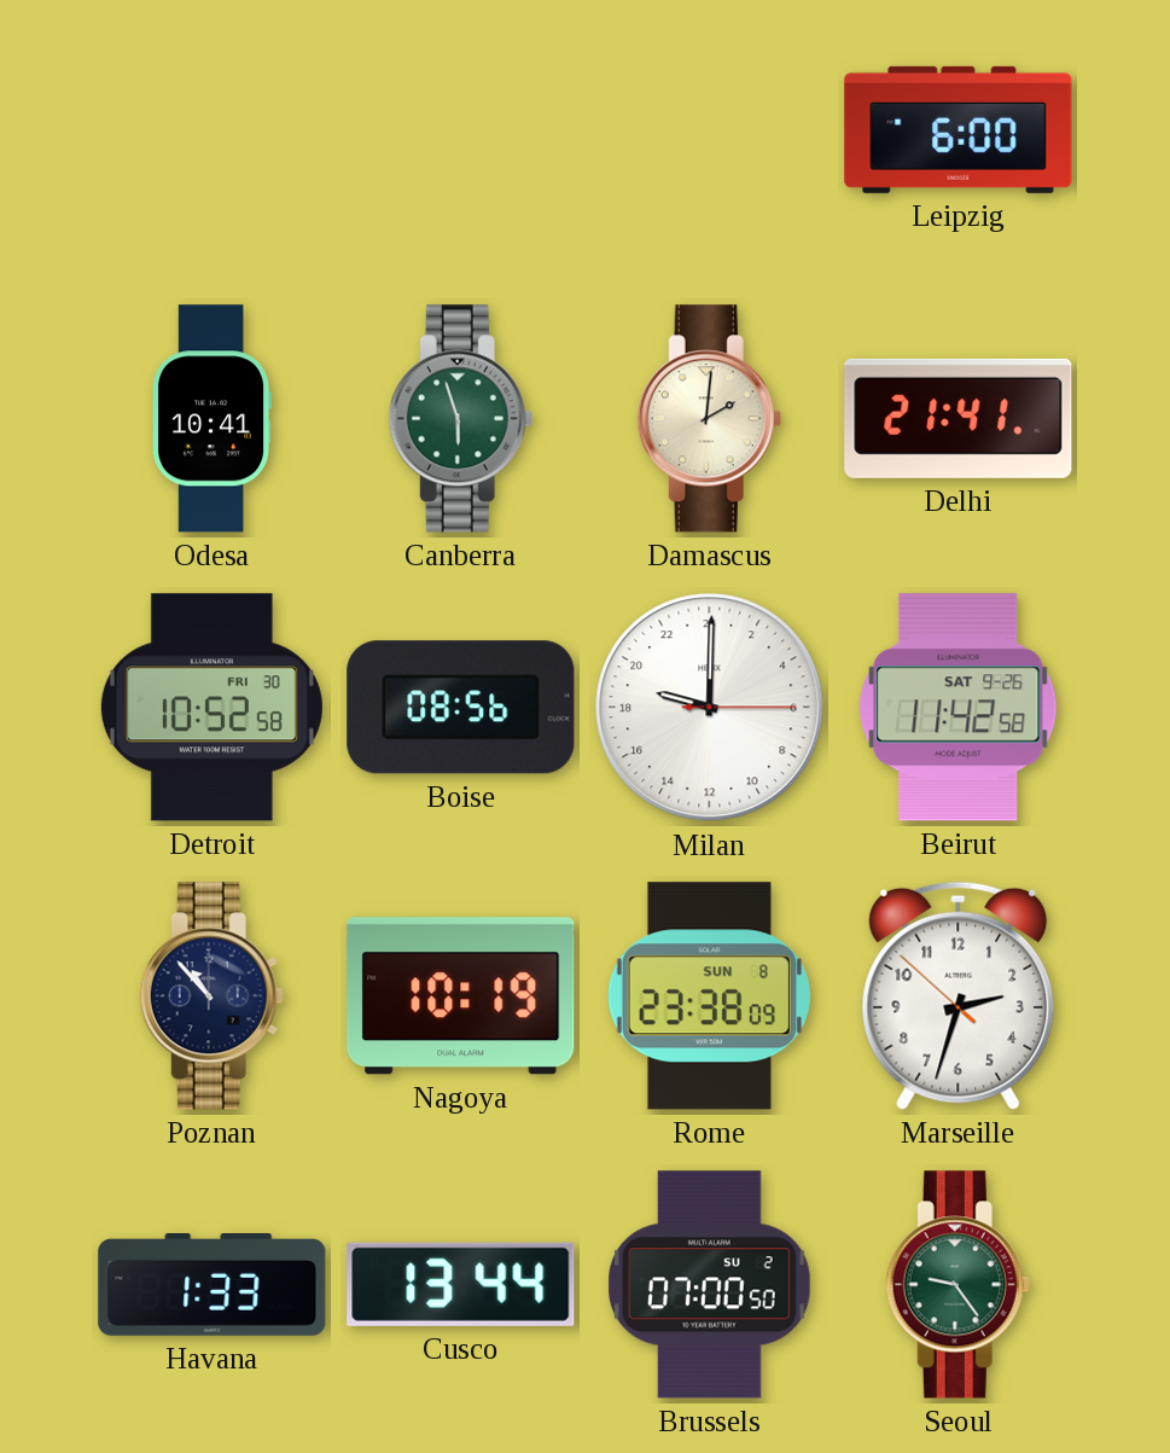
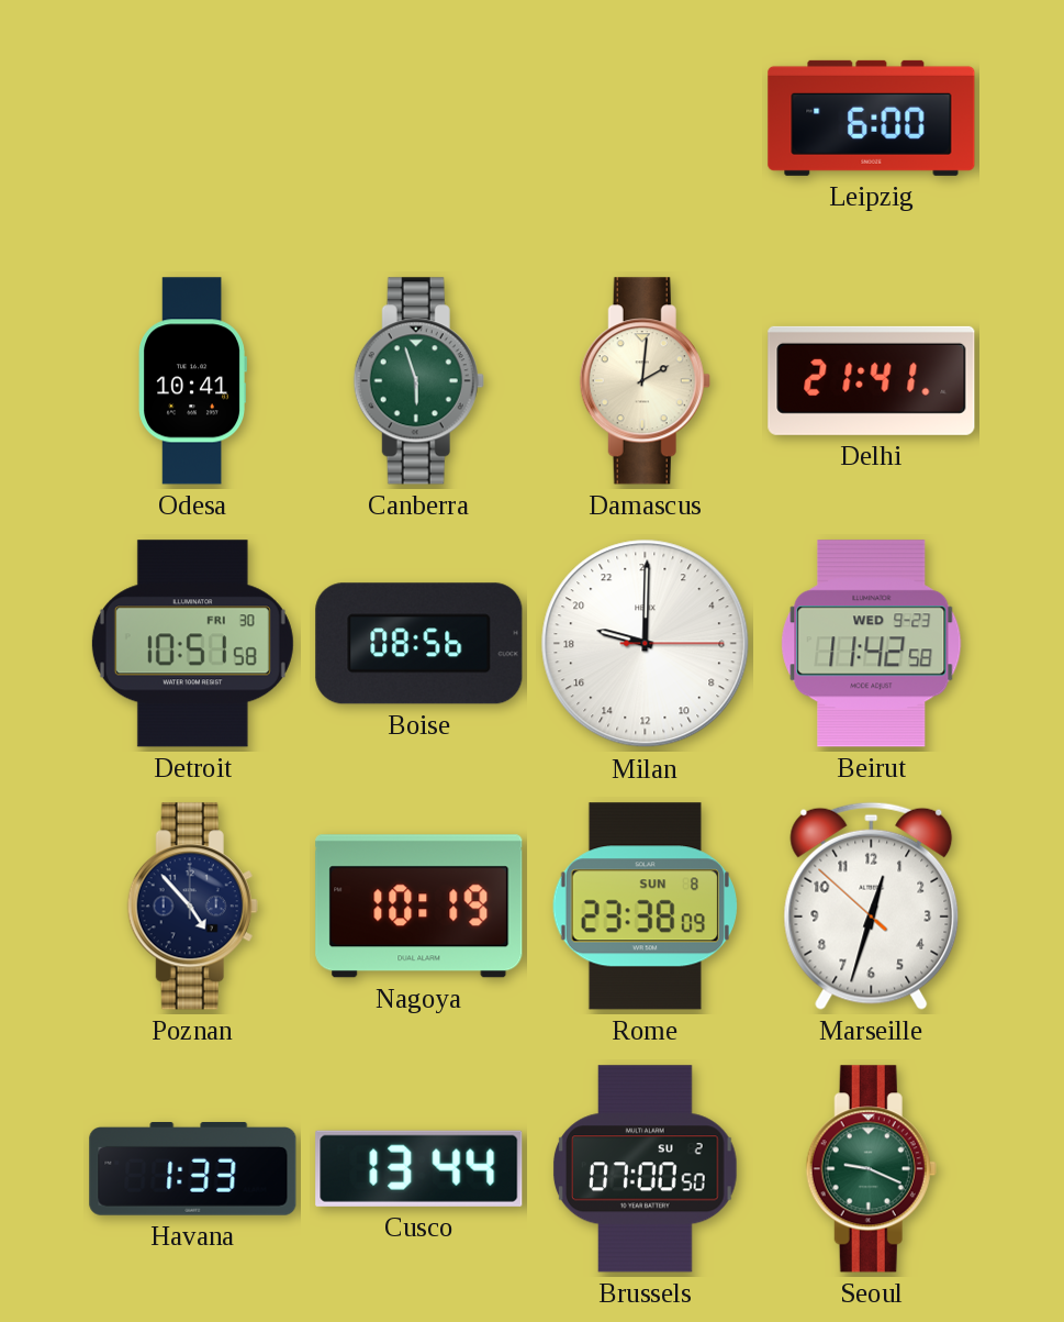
Detroit: 10:52 -> 10:51
Beirut date: SAT 9-26 -> WED 9-23
Poznan: 10:53 -> 4:53
Marseille: 2:32 -> 12:32
Seoul: 9:24 -> 9:19
